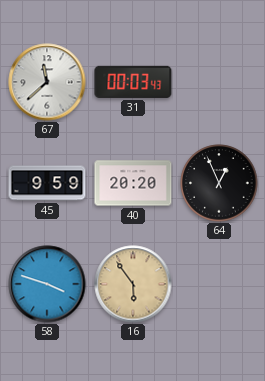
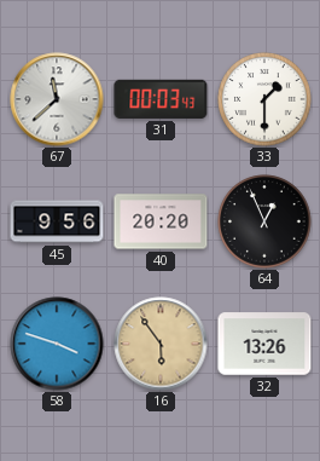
33: none -> 1:30
45: 9:59 -> 9:56
32: none -> 13:26
